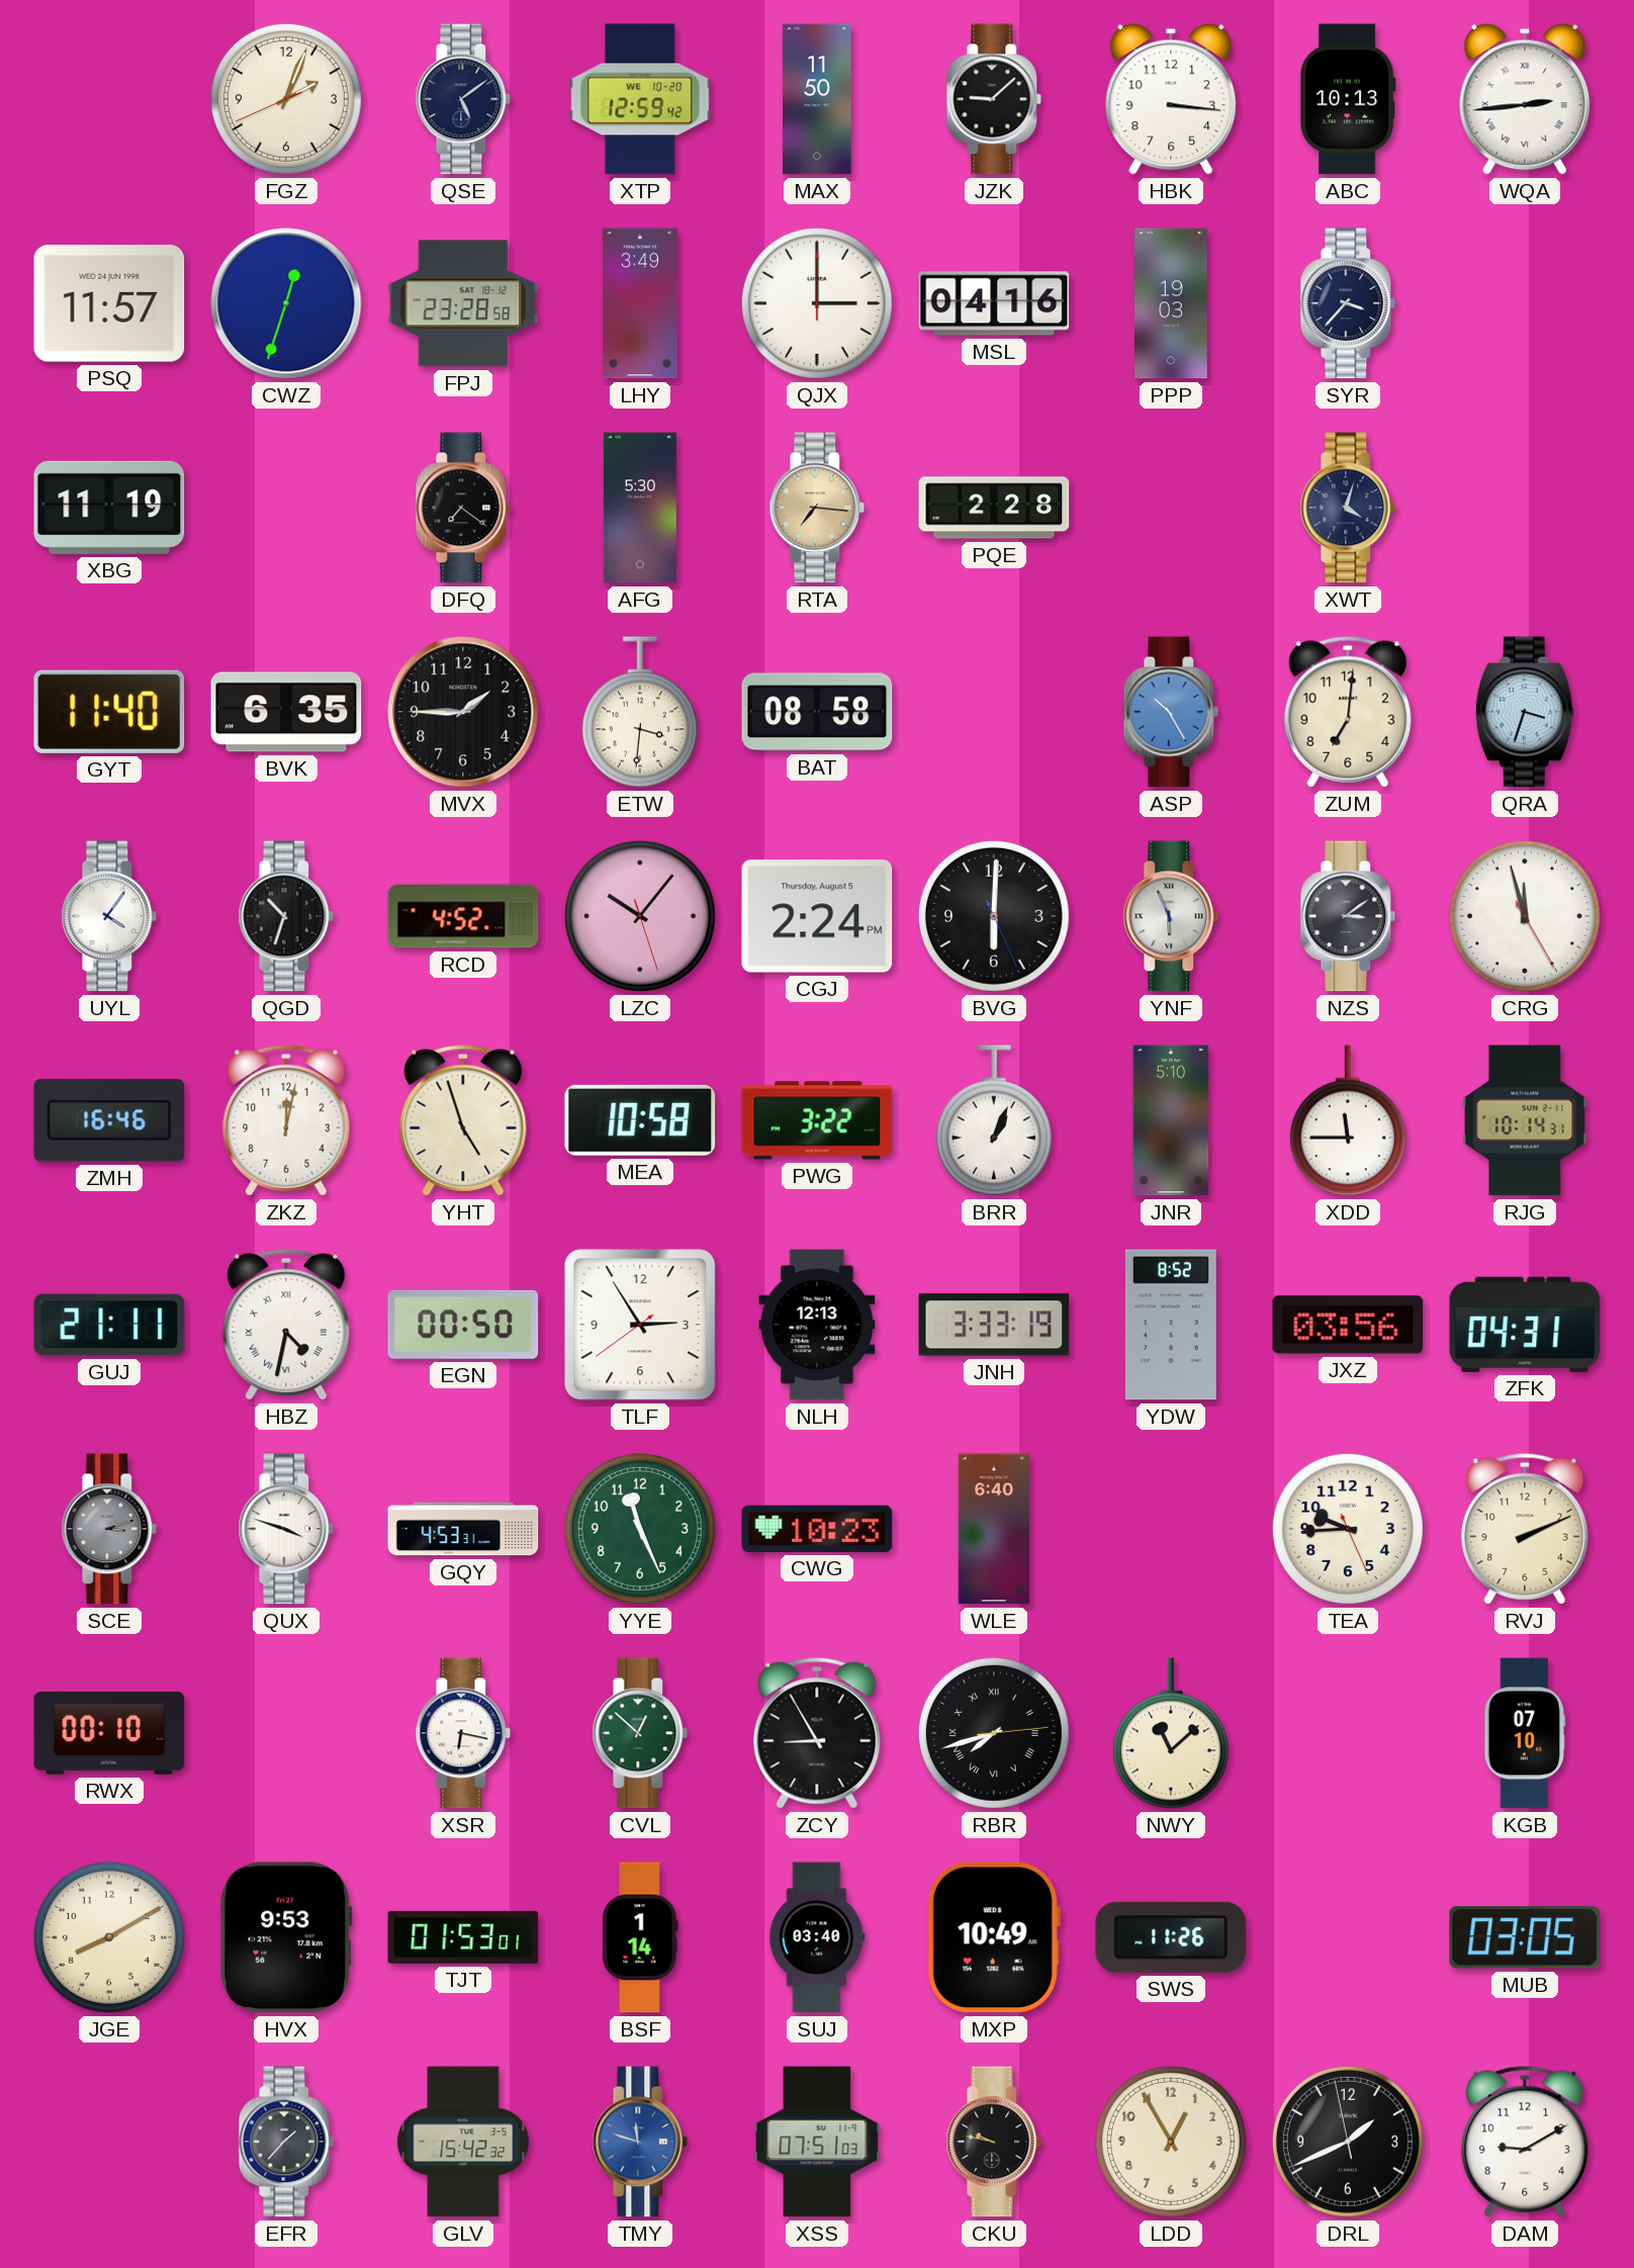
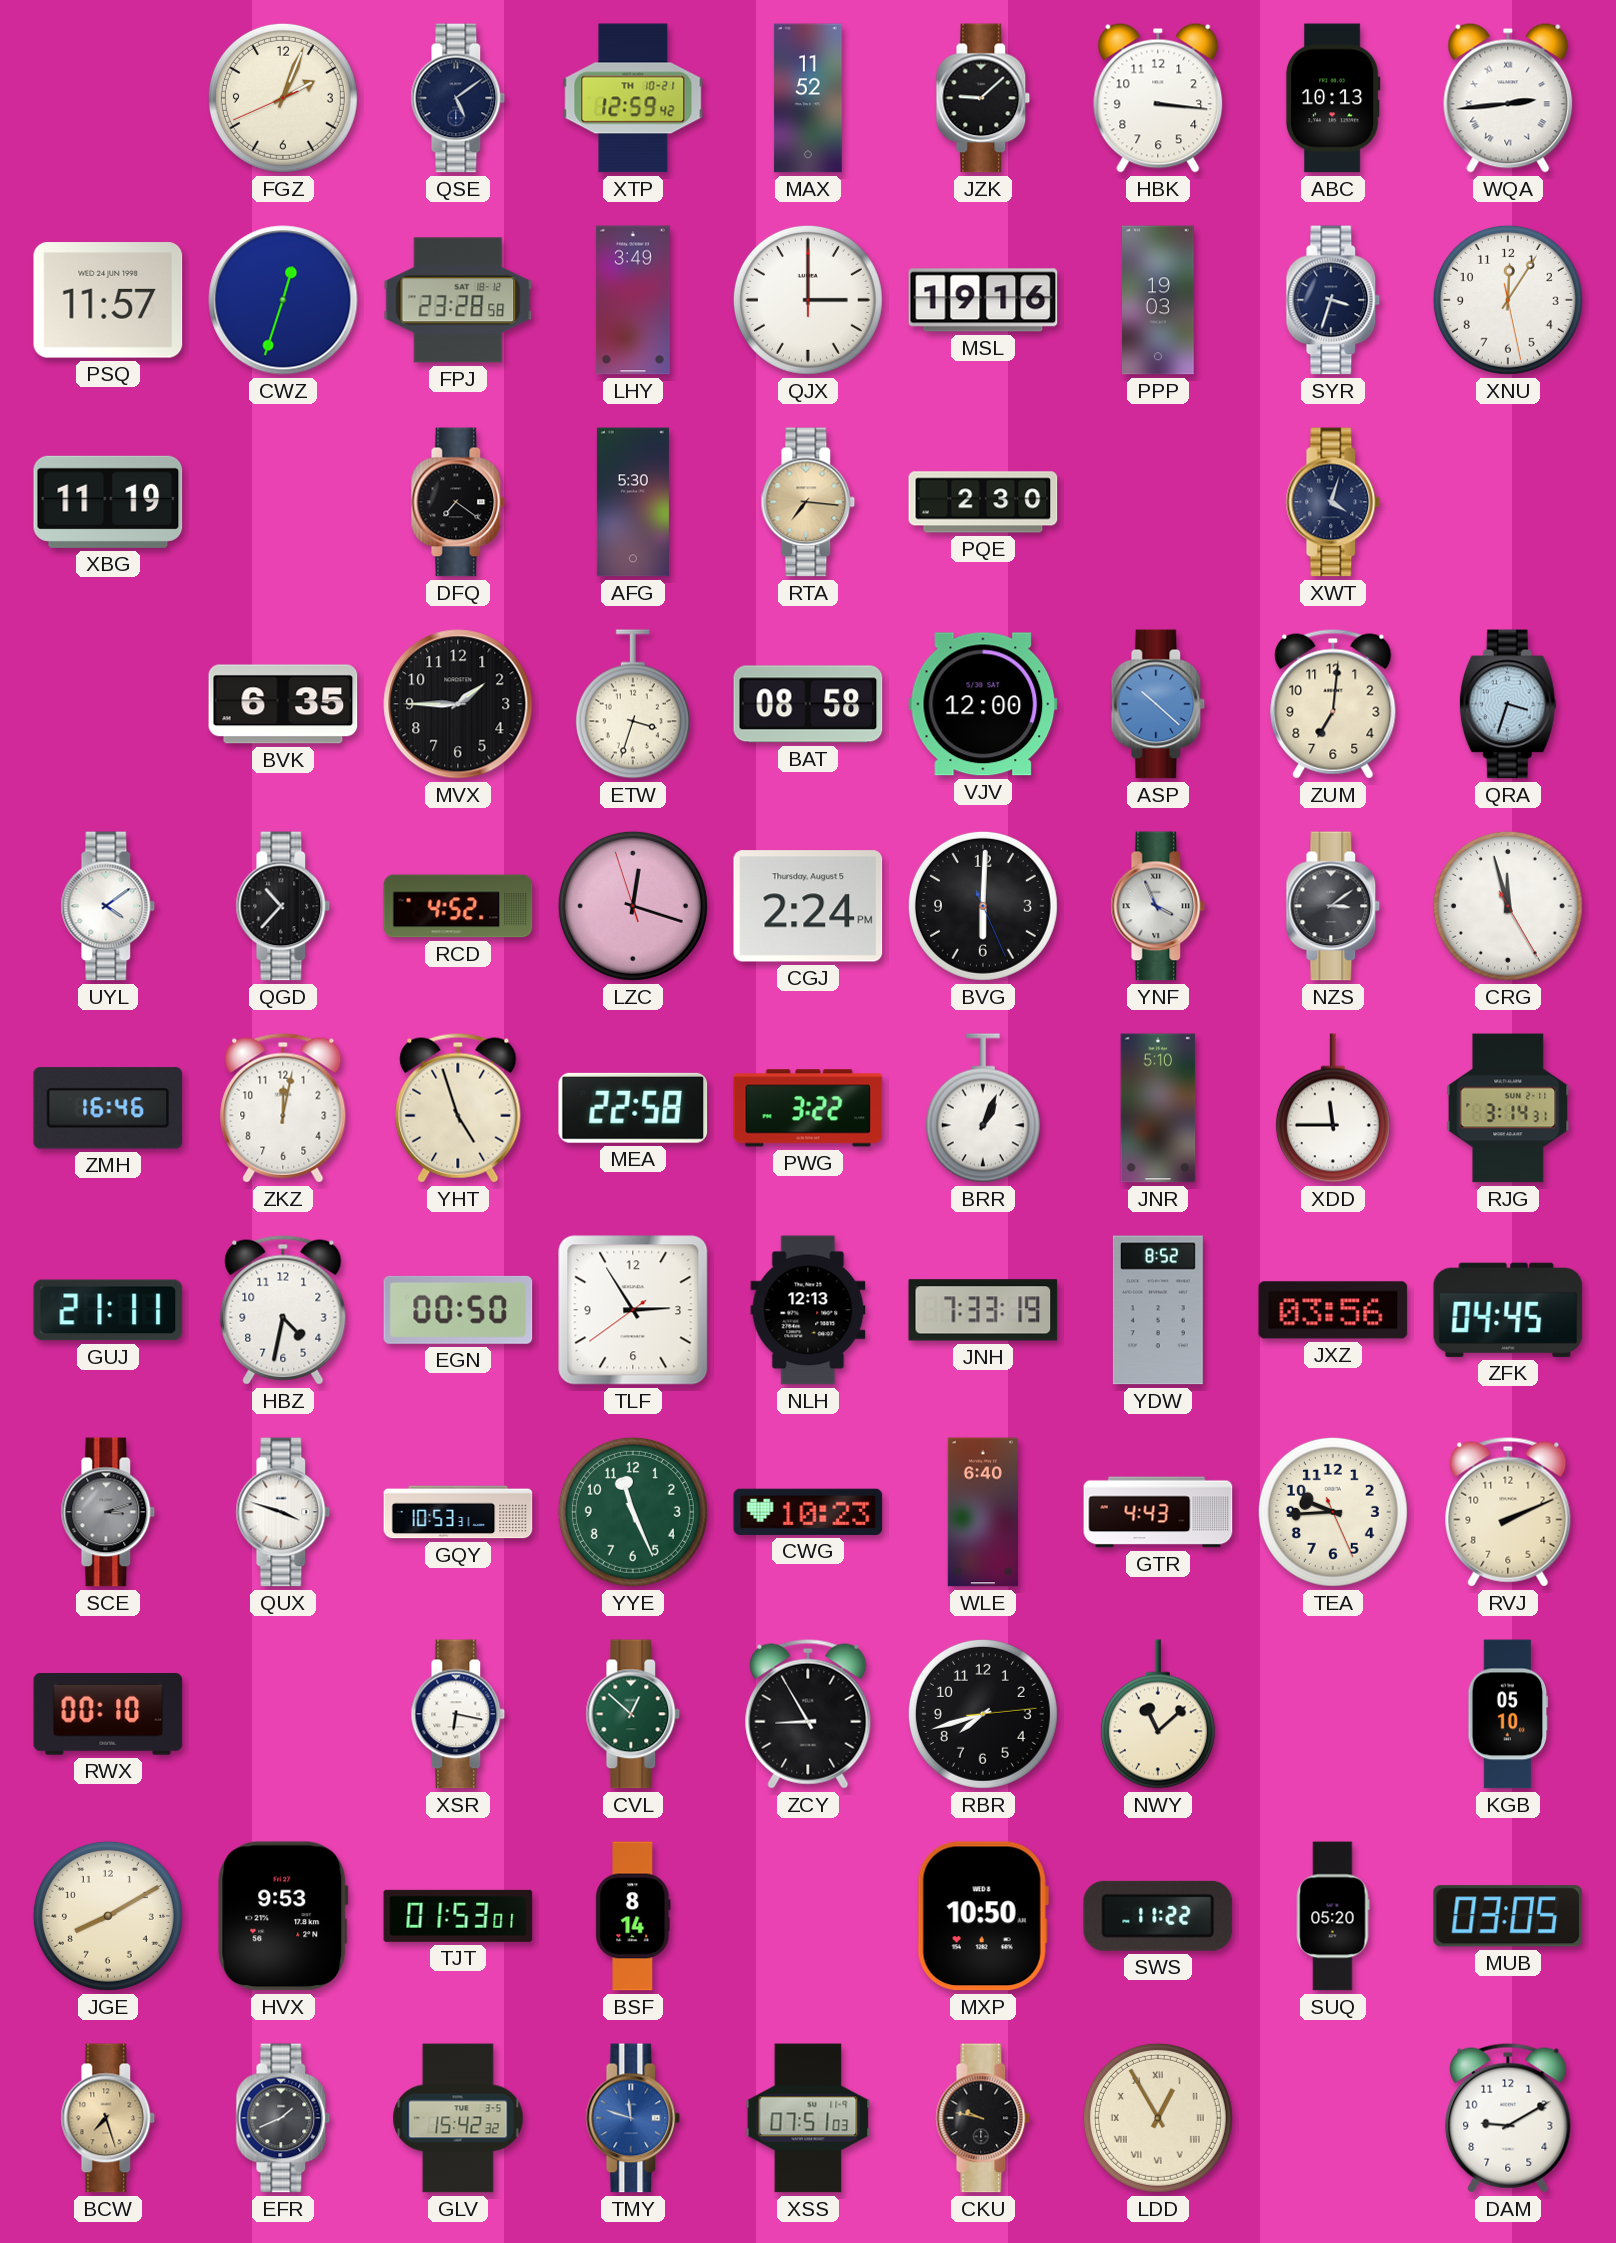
XTP date: WE 10-20 -> TH 10-21
MAX: 11:50 -> 11:52
MSL: 04:16 -> 19:16
SYR: 3:37 -> 3:33
XNU: none -> 12:05
PQE: 2:28 -> 2:30
GYT: 11:40 -> none
ETW: 3:31 -> 3:33
VJV: none -> 12:00
ASP: 10:25 -> 10:22
UYL: 4:06 -> 4:09
QGD: 10:33 -> 10:37
LZC: 10:06 -> 12:17
YNF: 5:56 -> 3:56
MEA: 10:58 -> 22:58
RJG: 10:14 -> 3:14
HBZ numerals: Roman -> Arabic
JNH: 3:33 -> 7:33
ZFK: 04:31 -> 04:45
GQY: 4:53 -> 10:53
GTR: none -> 4:43
RBR numerals: Roman -> Arabic
KGB: 07:10 -> 05:10
BSF: 1:14 -> 8:14
SUJ: 03:40 -> none
MXP: 10:49 -> 10:50
SWS: 11:26 -> 11:22
SUQ: none -> 05:20
BCW: none -> 7:27
EFR: 1:37 -> 1:41
LDD numerals: Arabic -> Roman
DRL: 1:40 -> none
